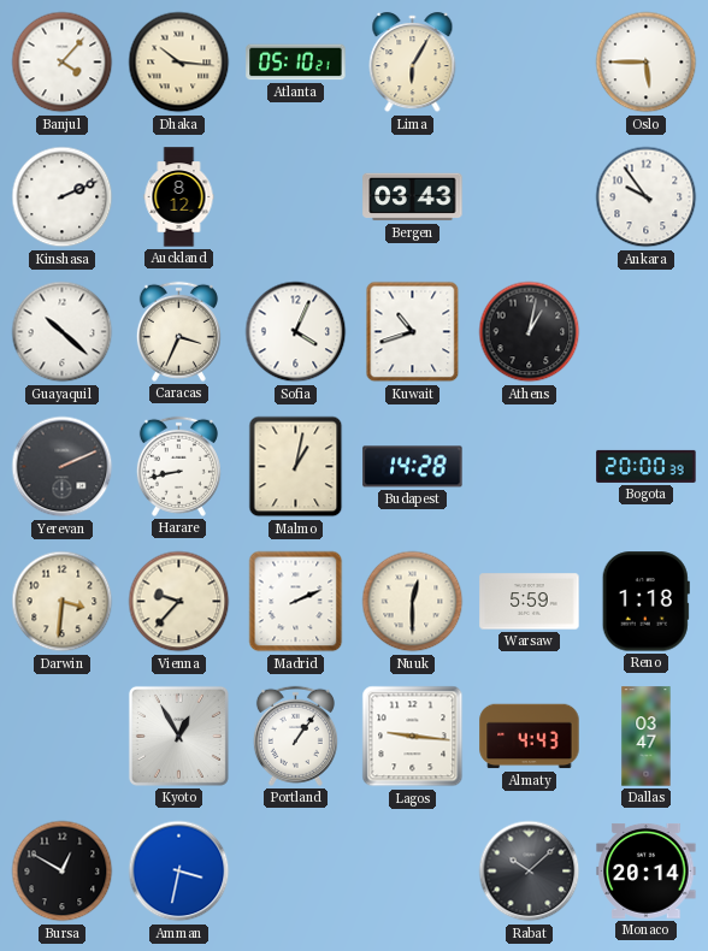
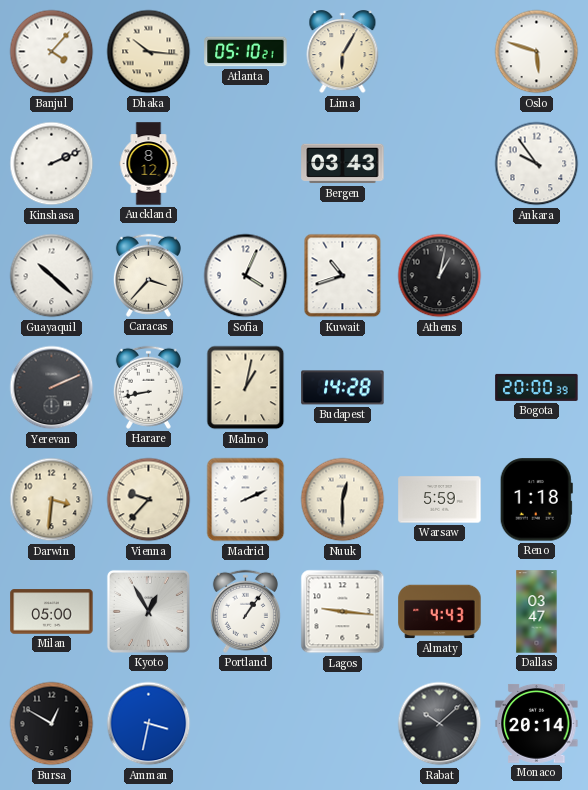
Oslo: 5:45 -> 5:48
Caracas: 3:34 -> 3:37
Milan: none -> 05:00
